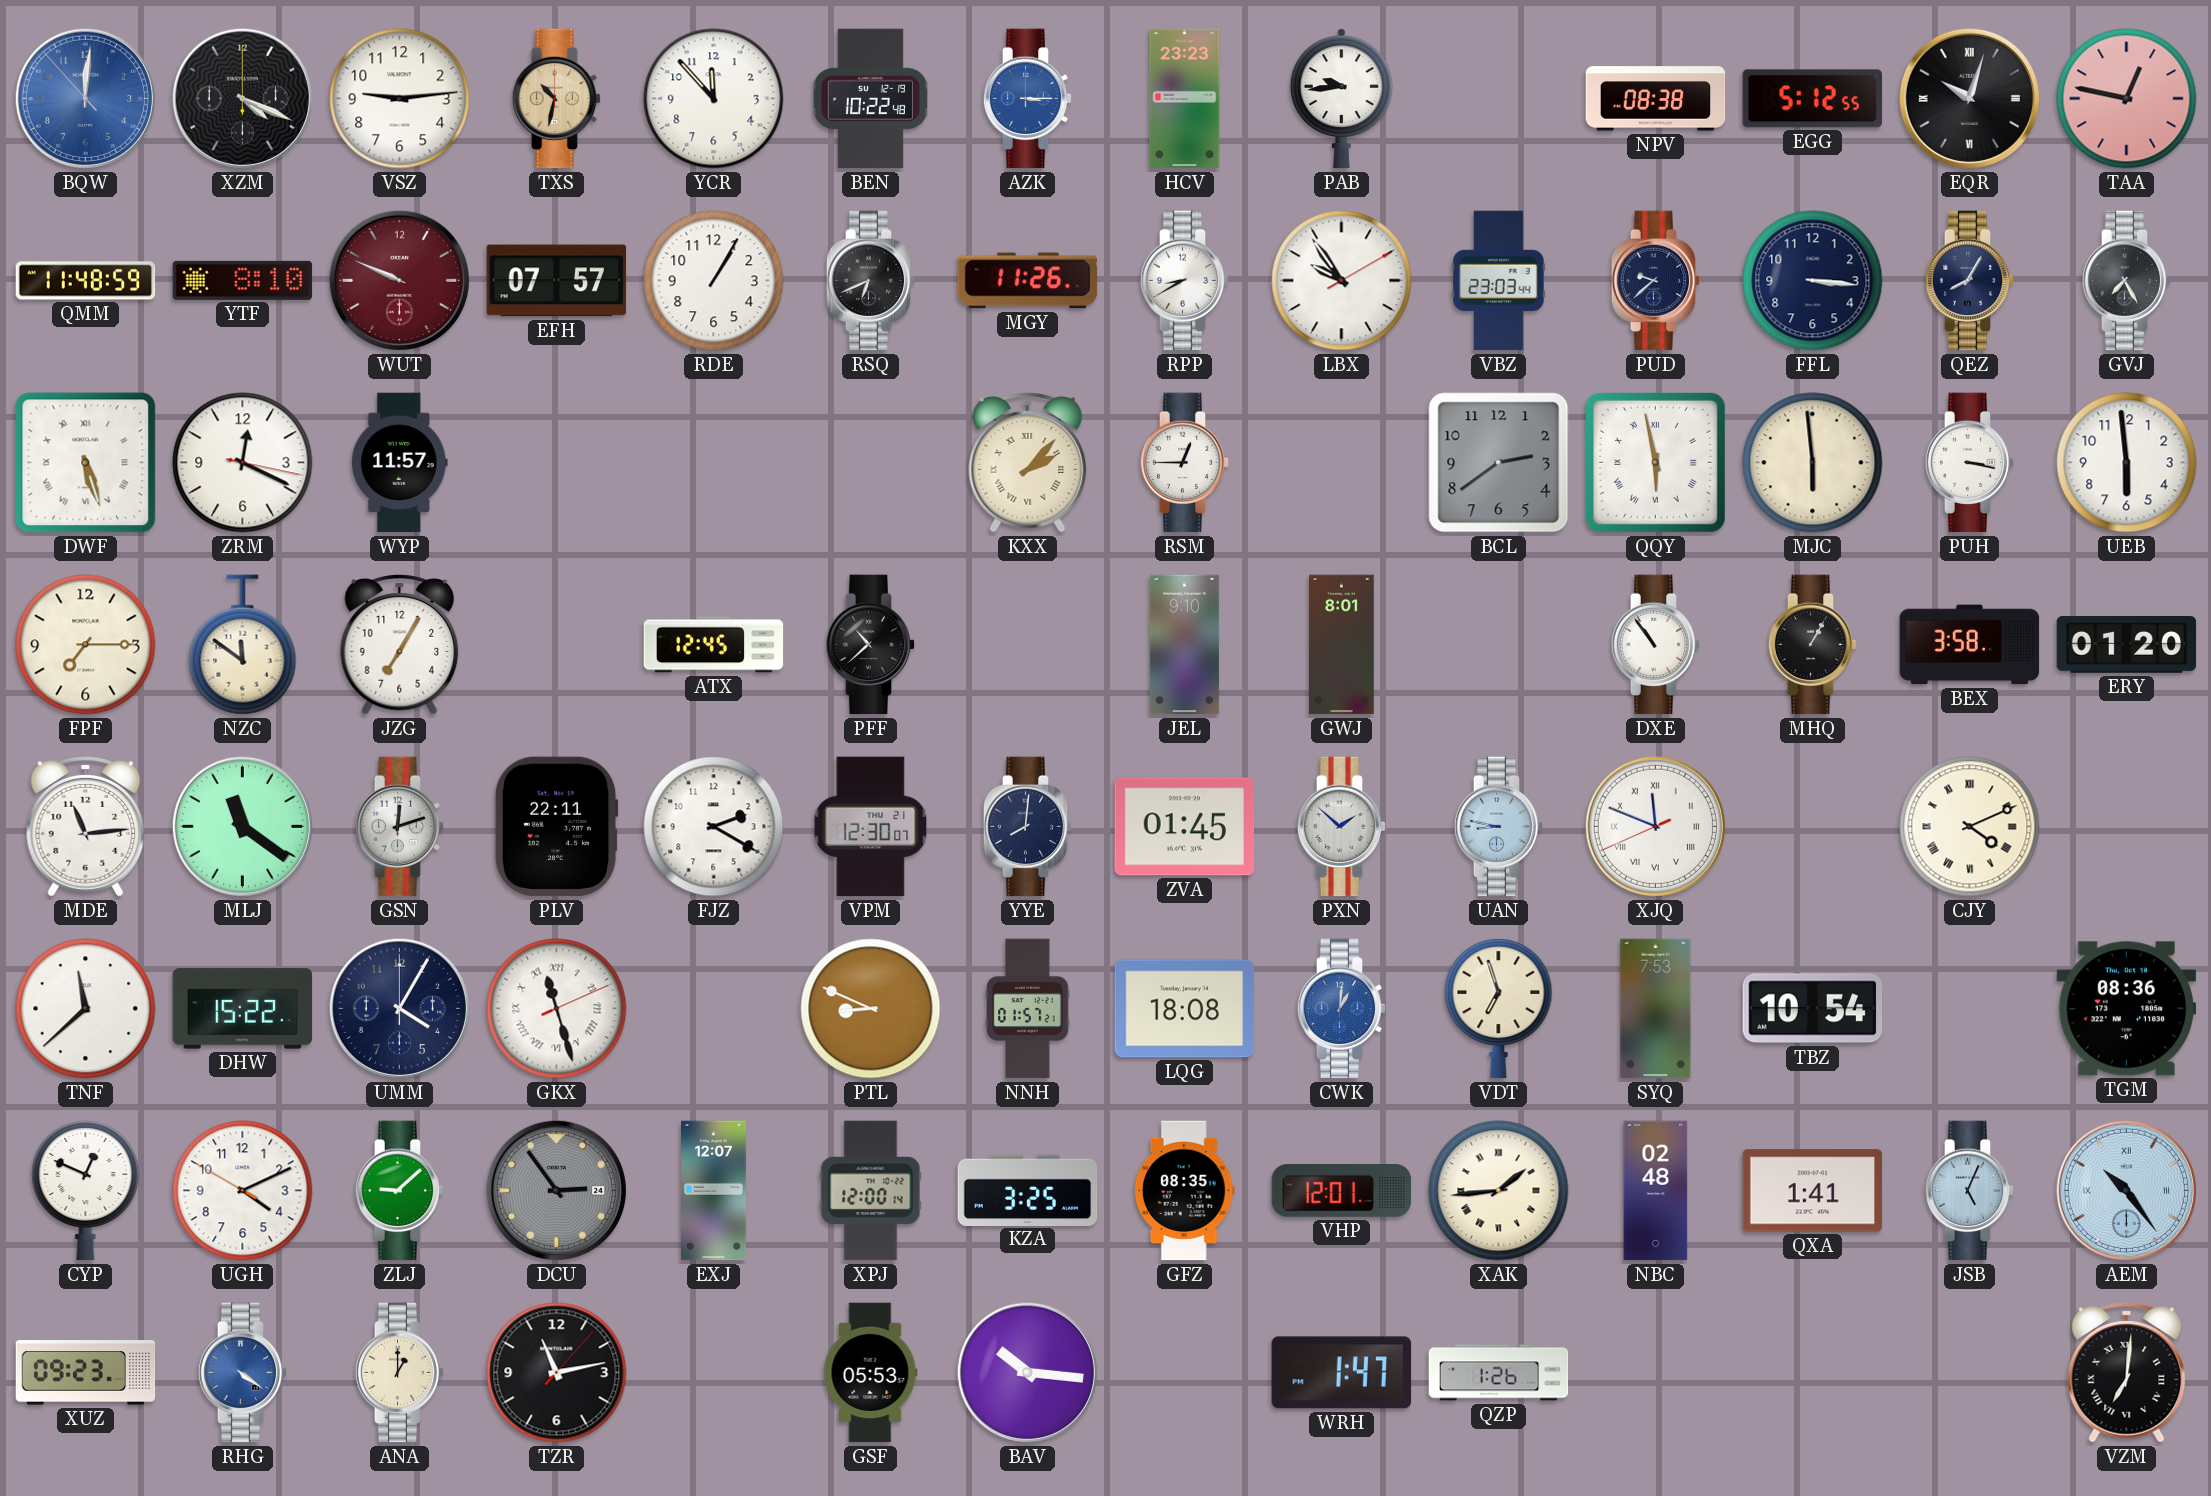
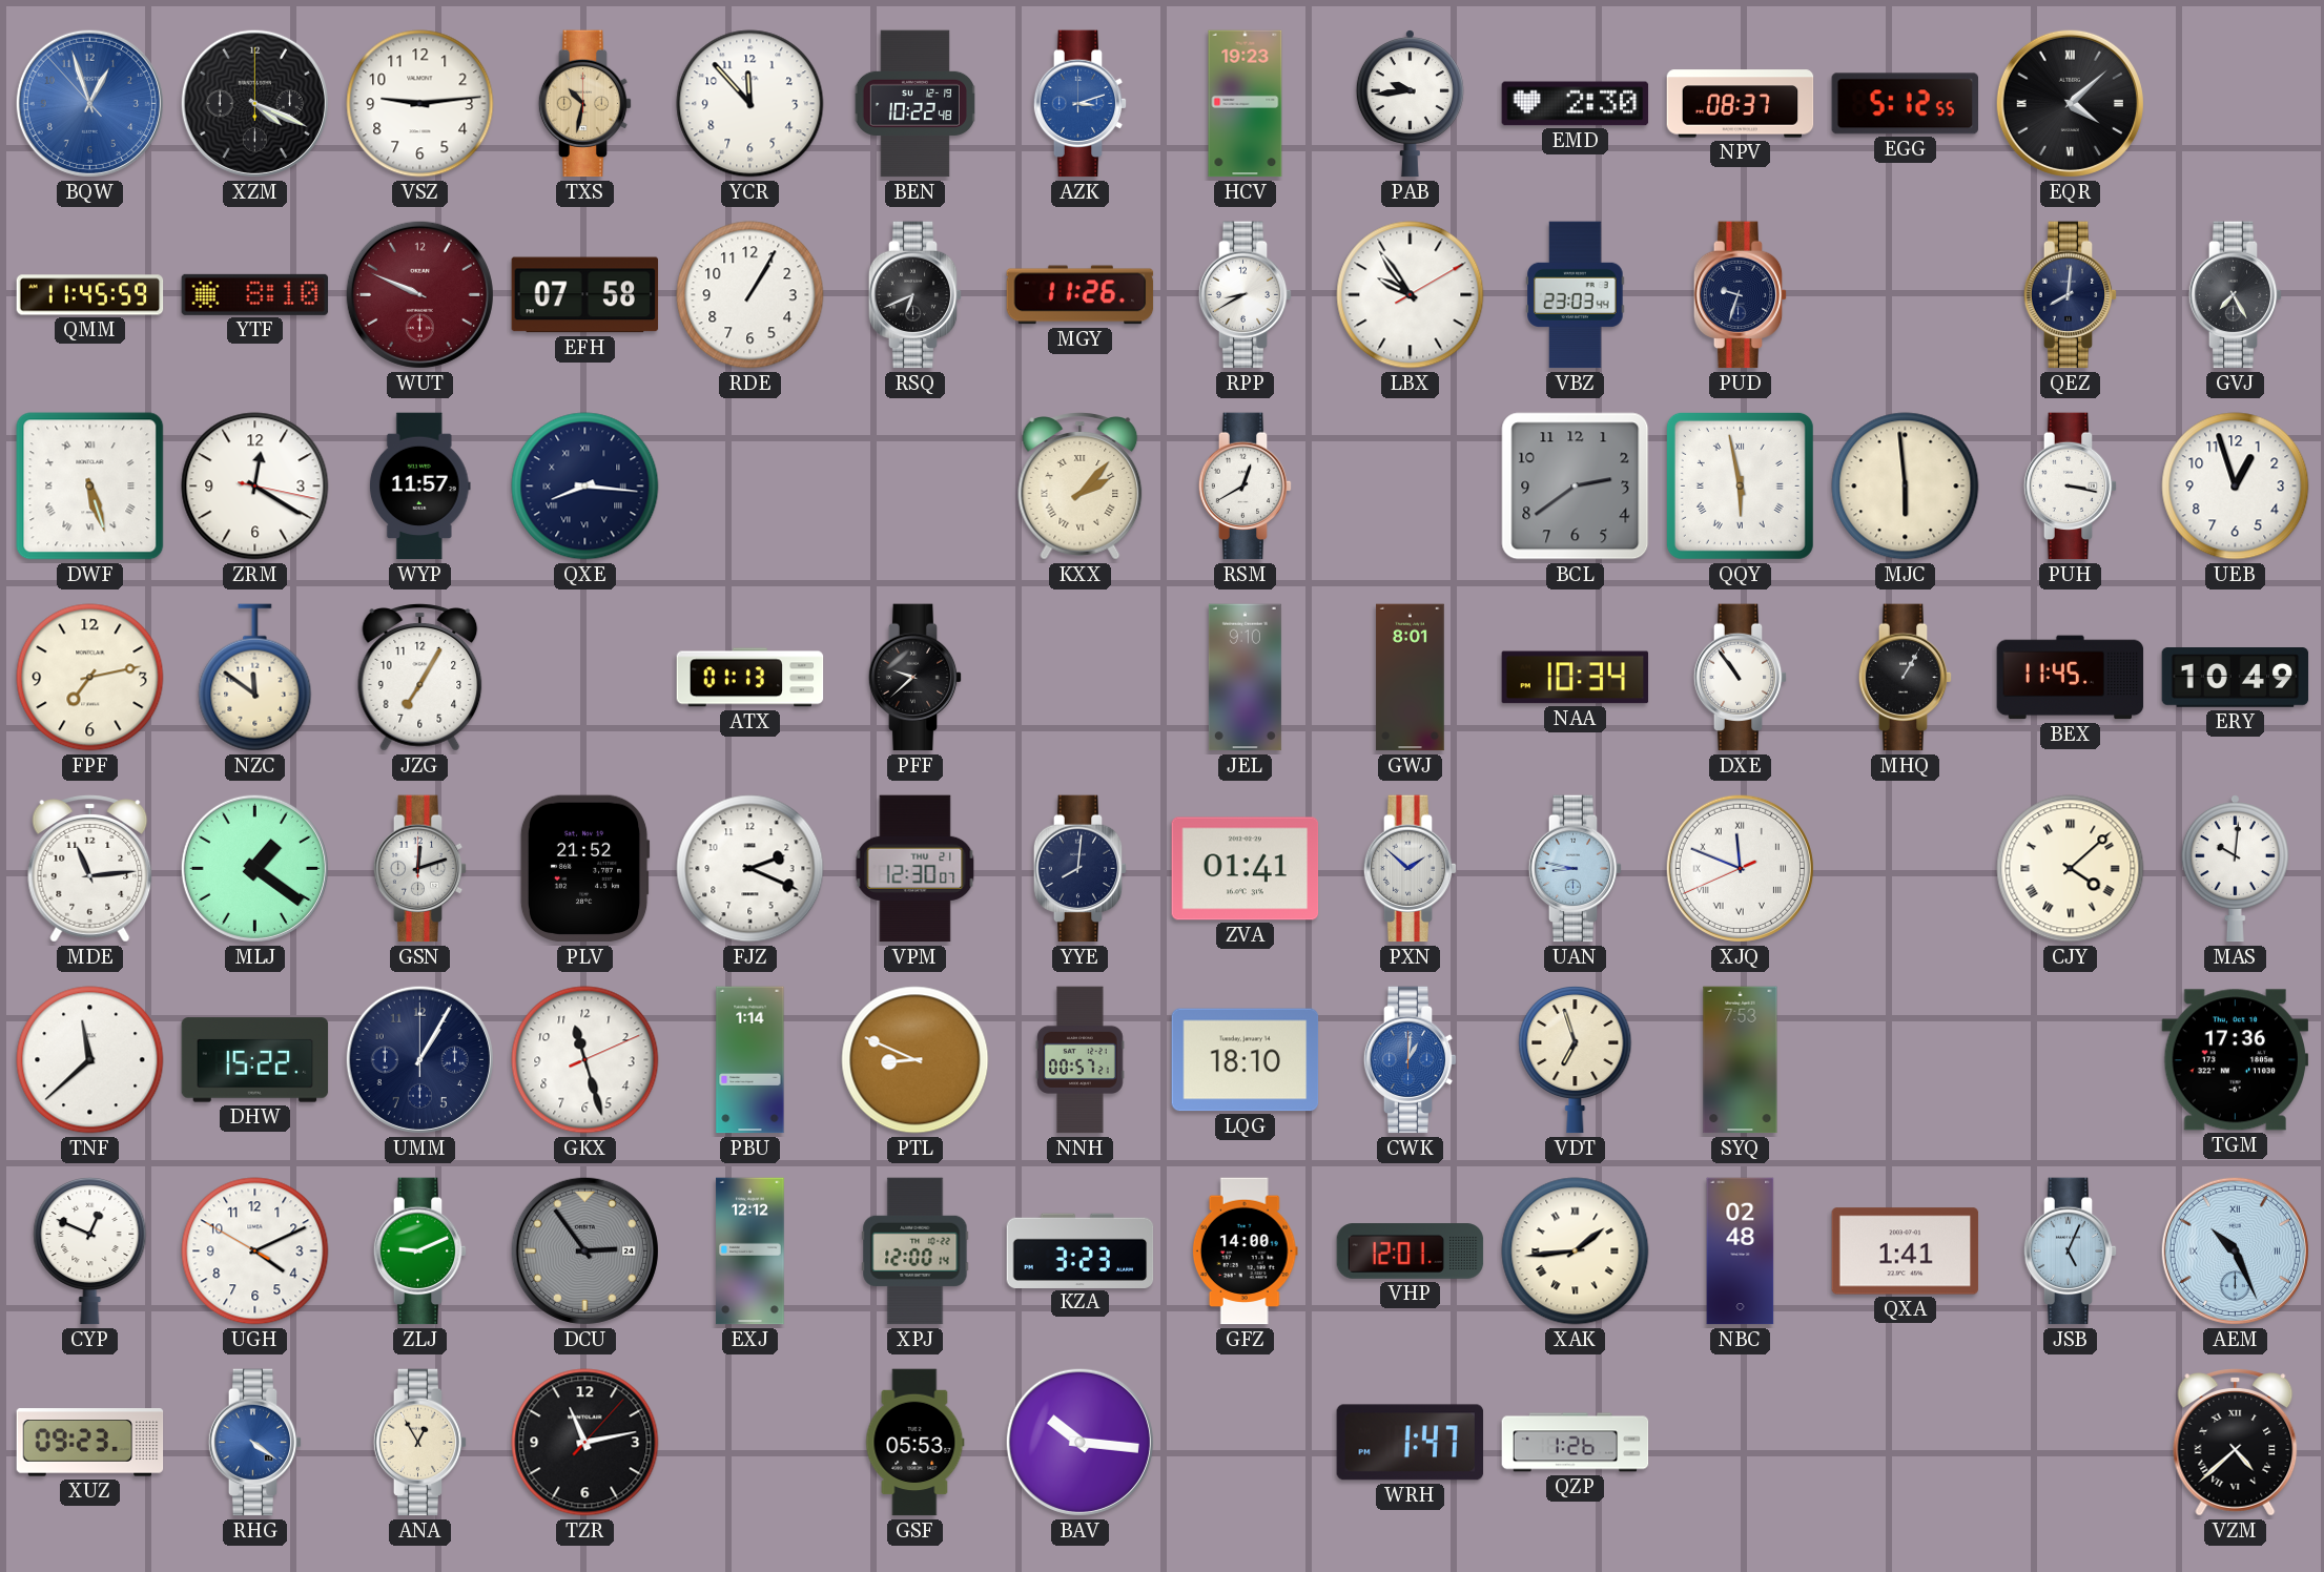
BQW: 12:00 -> 12:56
AZK: 3:15 -> 3:12
HCV: 23:23 -> 19:23
EMD: none -> 2:30
NPV: 08:38 -> 08:37
EQR: 10:03 -> 4:08
TAA: 12:47 -> none
QMM: 11:48 -> 11:45
EFH: 07:57 -> 07:58
PUD: 9:38 -> 9:33
FFL: 3:16 -> none
QEZ: 8:05 -> 8:01
ZRM: 12:19 -> 12:20
QXE: none -> 8:16
RSM: 12:45 -> 12:40
UEB: 5:59 -> 12:57
FPF: 7:15 -> 7:13
ATX: 12:45 -> 01:13
PFF: 10:38 -> 9:38
NAA: none -> 10:34
BEX: 3:58 -> 11:45
ERY: 01:20 -> 10:49
MLJ: 11:21 -> 1:21
PLV: 22:11 -> 21:52
FJZ: 2:20 -> 2:19
ZVA: 01:45 -> 01:41
CJY: 4:11 -> 4:08
MAS: none -> 10:01
UMM: 4:05 -> 1:05
GKX numerals: Roman -> Arabic
PBU: none -> 1:14
NNH: 01:57 -> 00:57
LQG: 18:08 -> 18:10
TBZ: 10:54 -> none
TGM: 08:36 -> 17:36
ZLJ: 9:08 -> 9:11
EXJ: 12:07 -> 12:12
KZA: 3:25 -> 3:23
GFZ: 08:35 -> 14:00
AEM: 10:24 -> 10:26
ANA: 1:00 -> 12:55
VZM: 7:01 -> 4:38
